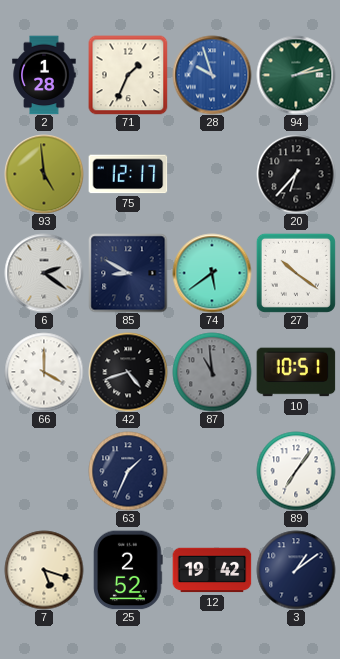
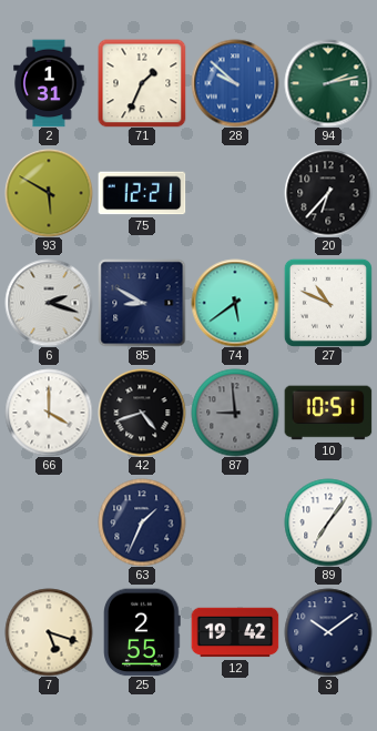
2: 1:28 -> 1:31
28: 9:57 -> 9:52
93: 4:59 -> 5:50
75: 12:17 -> 12:21
6: 2:21 -> 2:18
27: 10:21 -> 10:49
87: 10:59 -> 8:59
25: 2:52 -> 2:55
3: 1:09 -> 10:09
